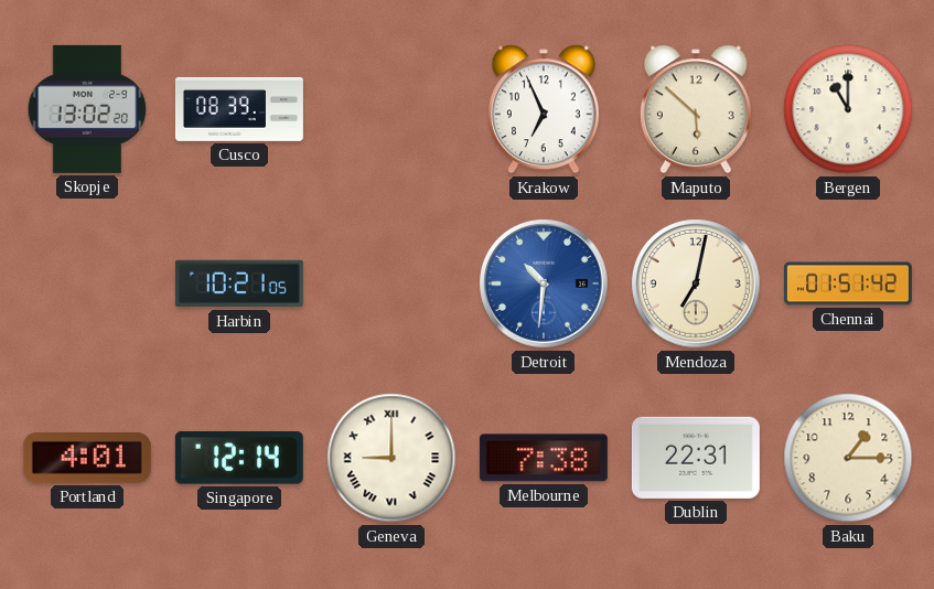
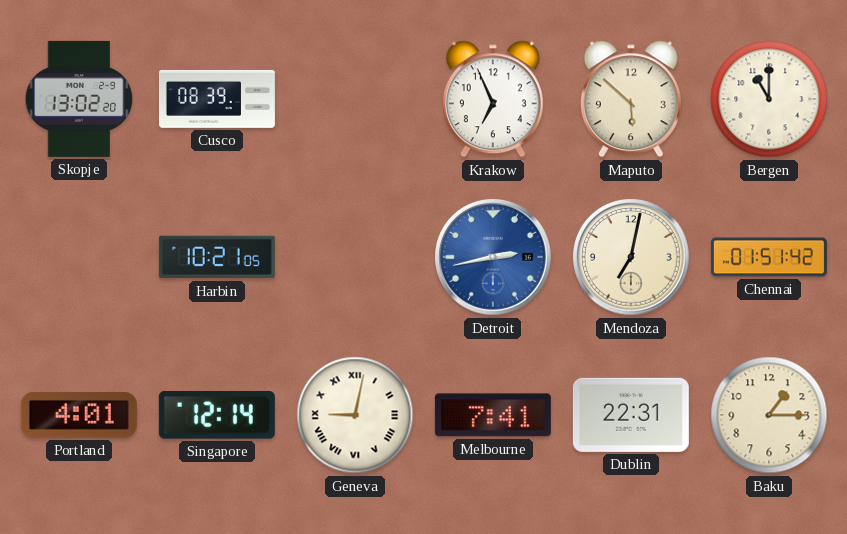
Detroit: 10:31 -> 2:43
Geneva: 9:00 -> 9:02
Melbourne: 7:38 -> 7:41
